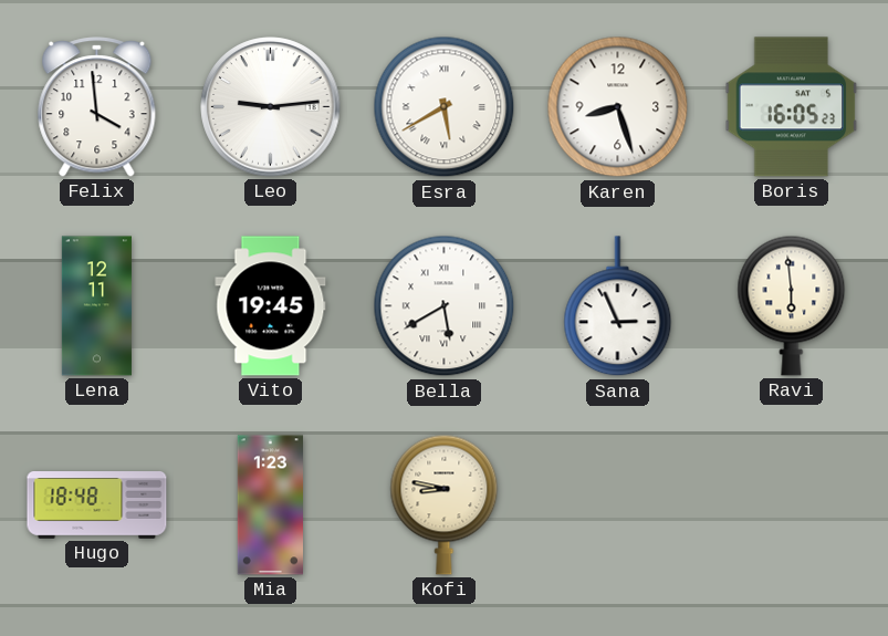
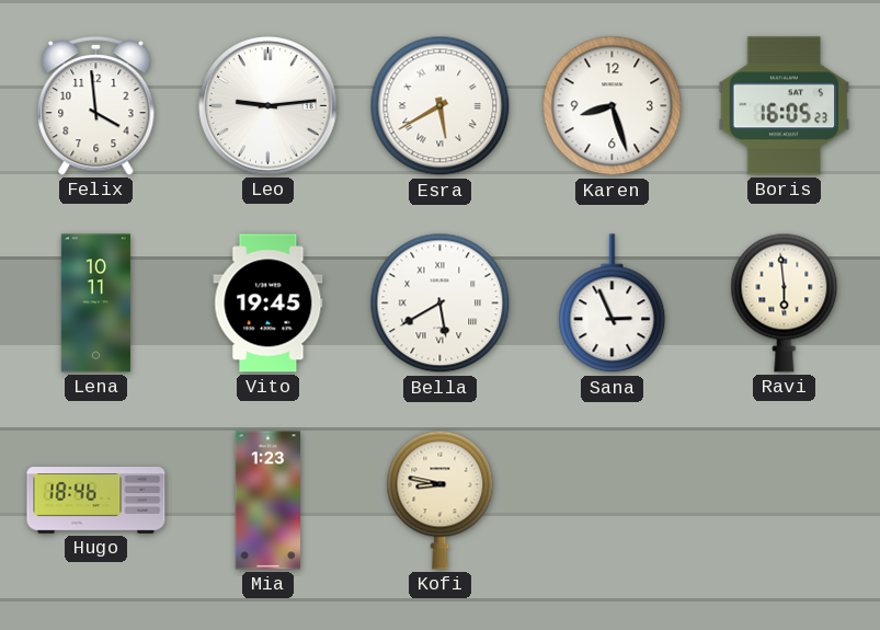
Lena: 12:11 -> 10:11
Hugo: 18:48 -> 18:46
